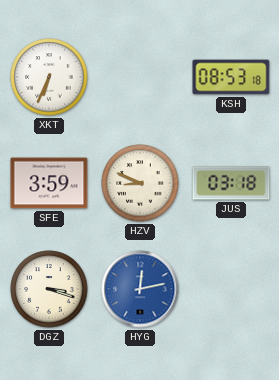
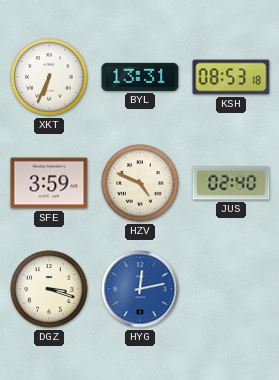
BYL: none -> 13:31
HZV: 8:49 -> 4:49
JUS: 03:18 -> 02:40
